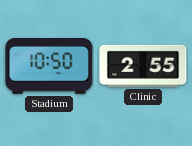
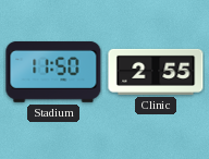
Stadium: 10:50 -> 11:50
